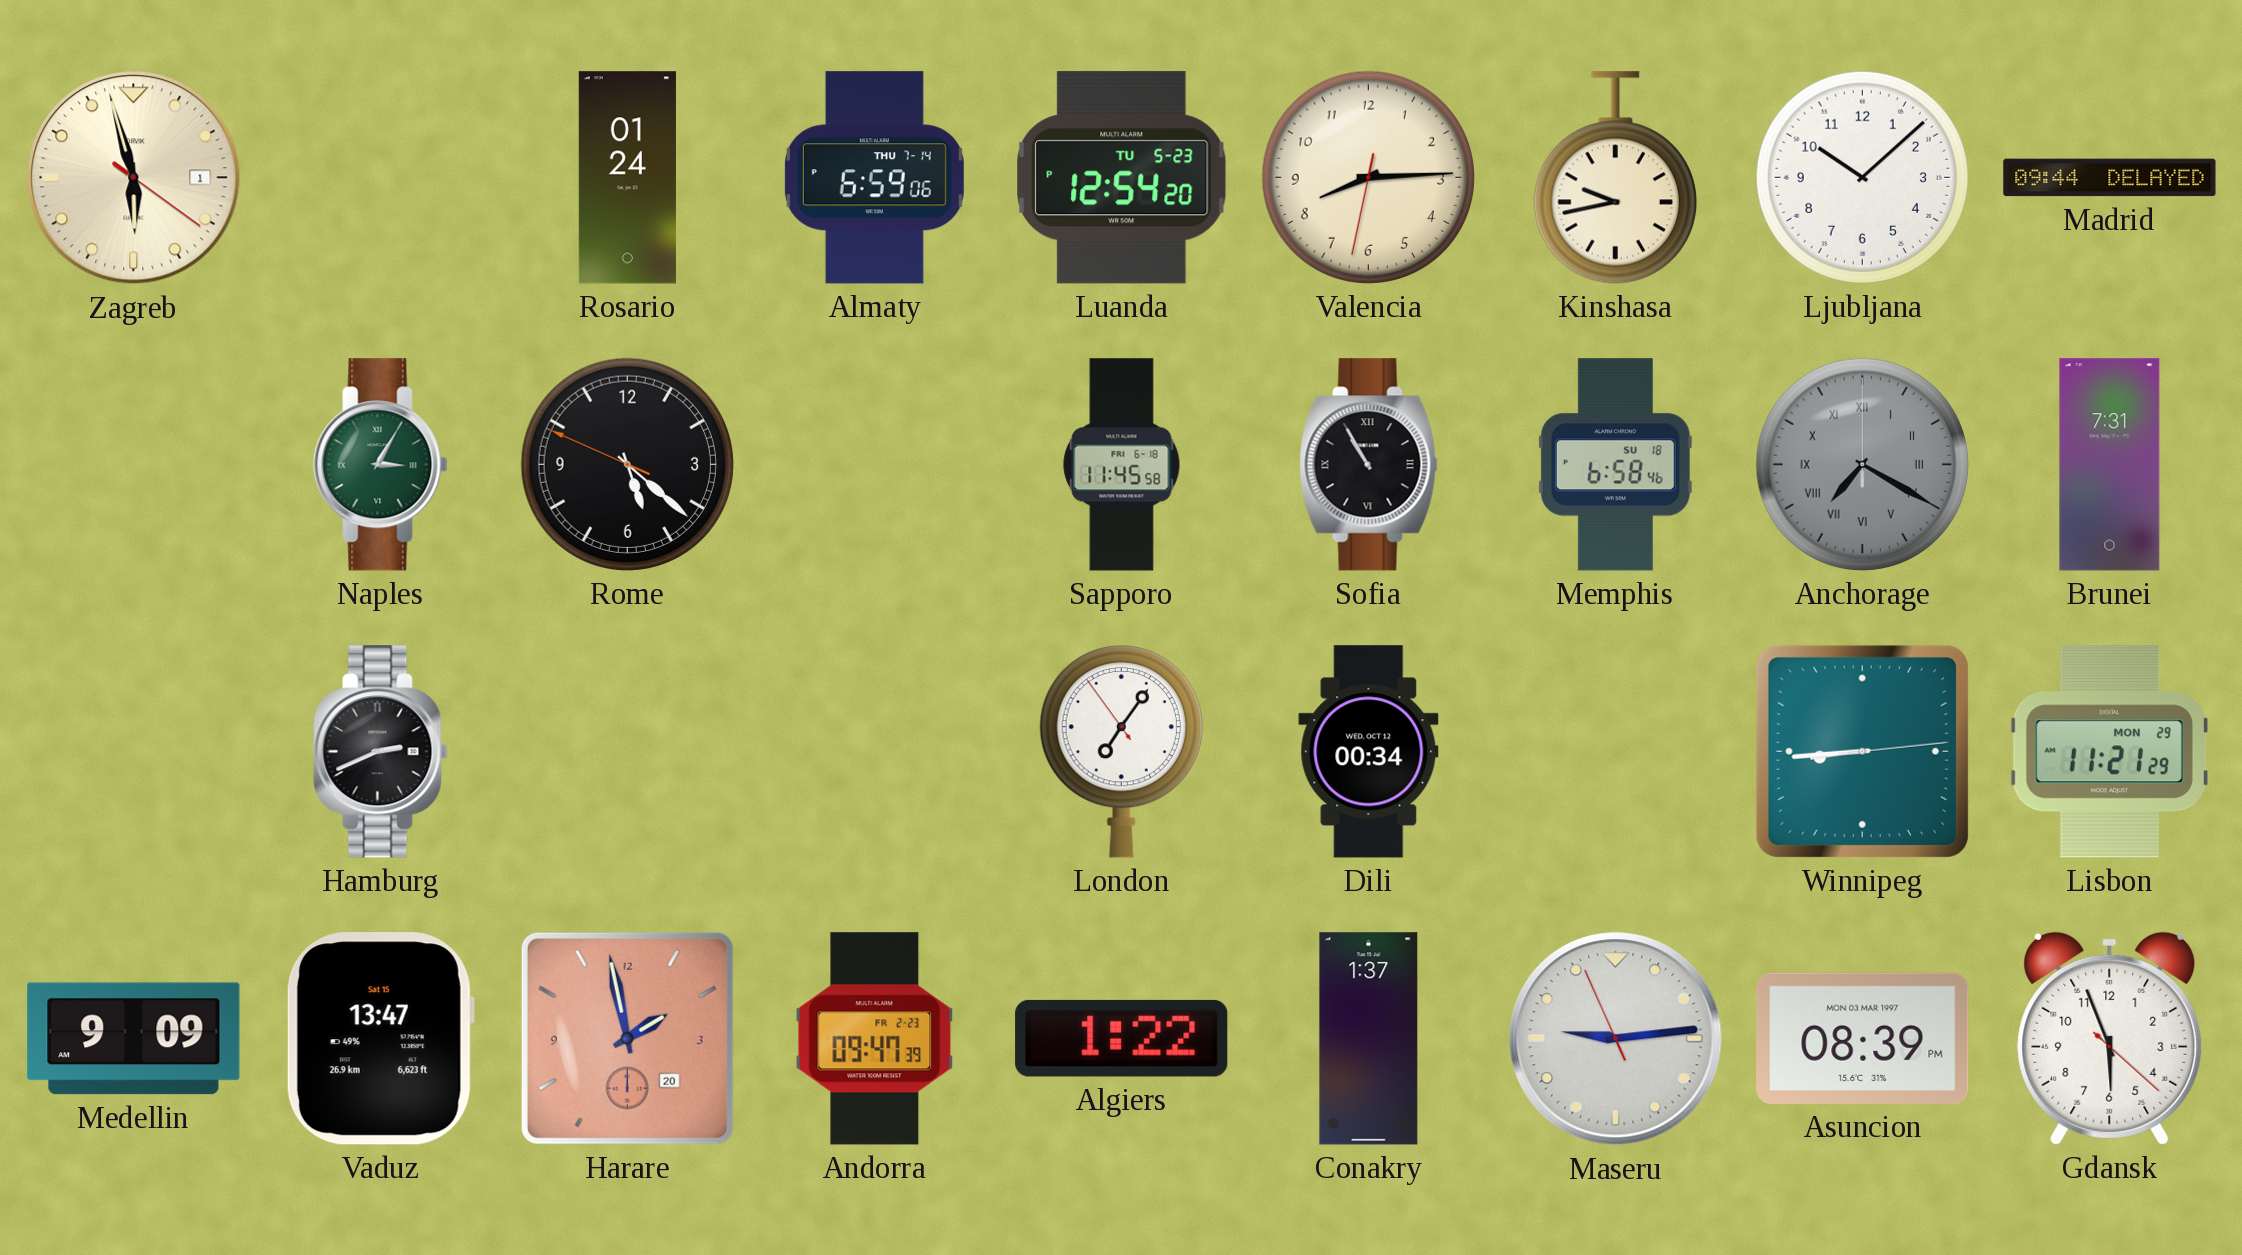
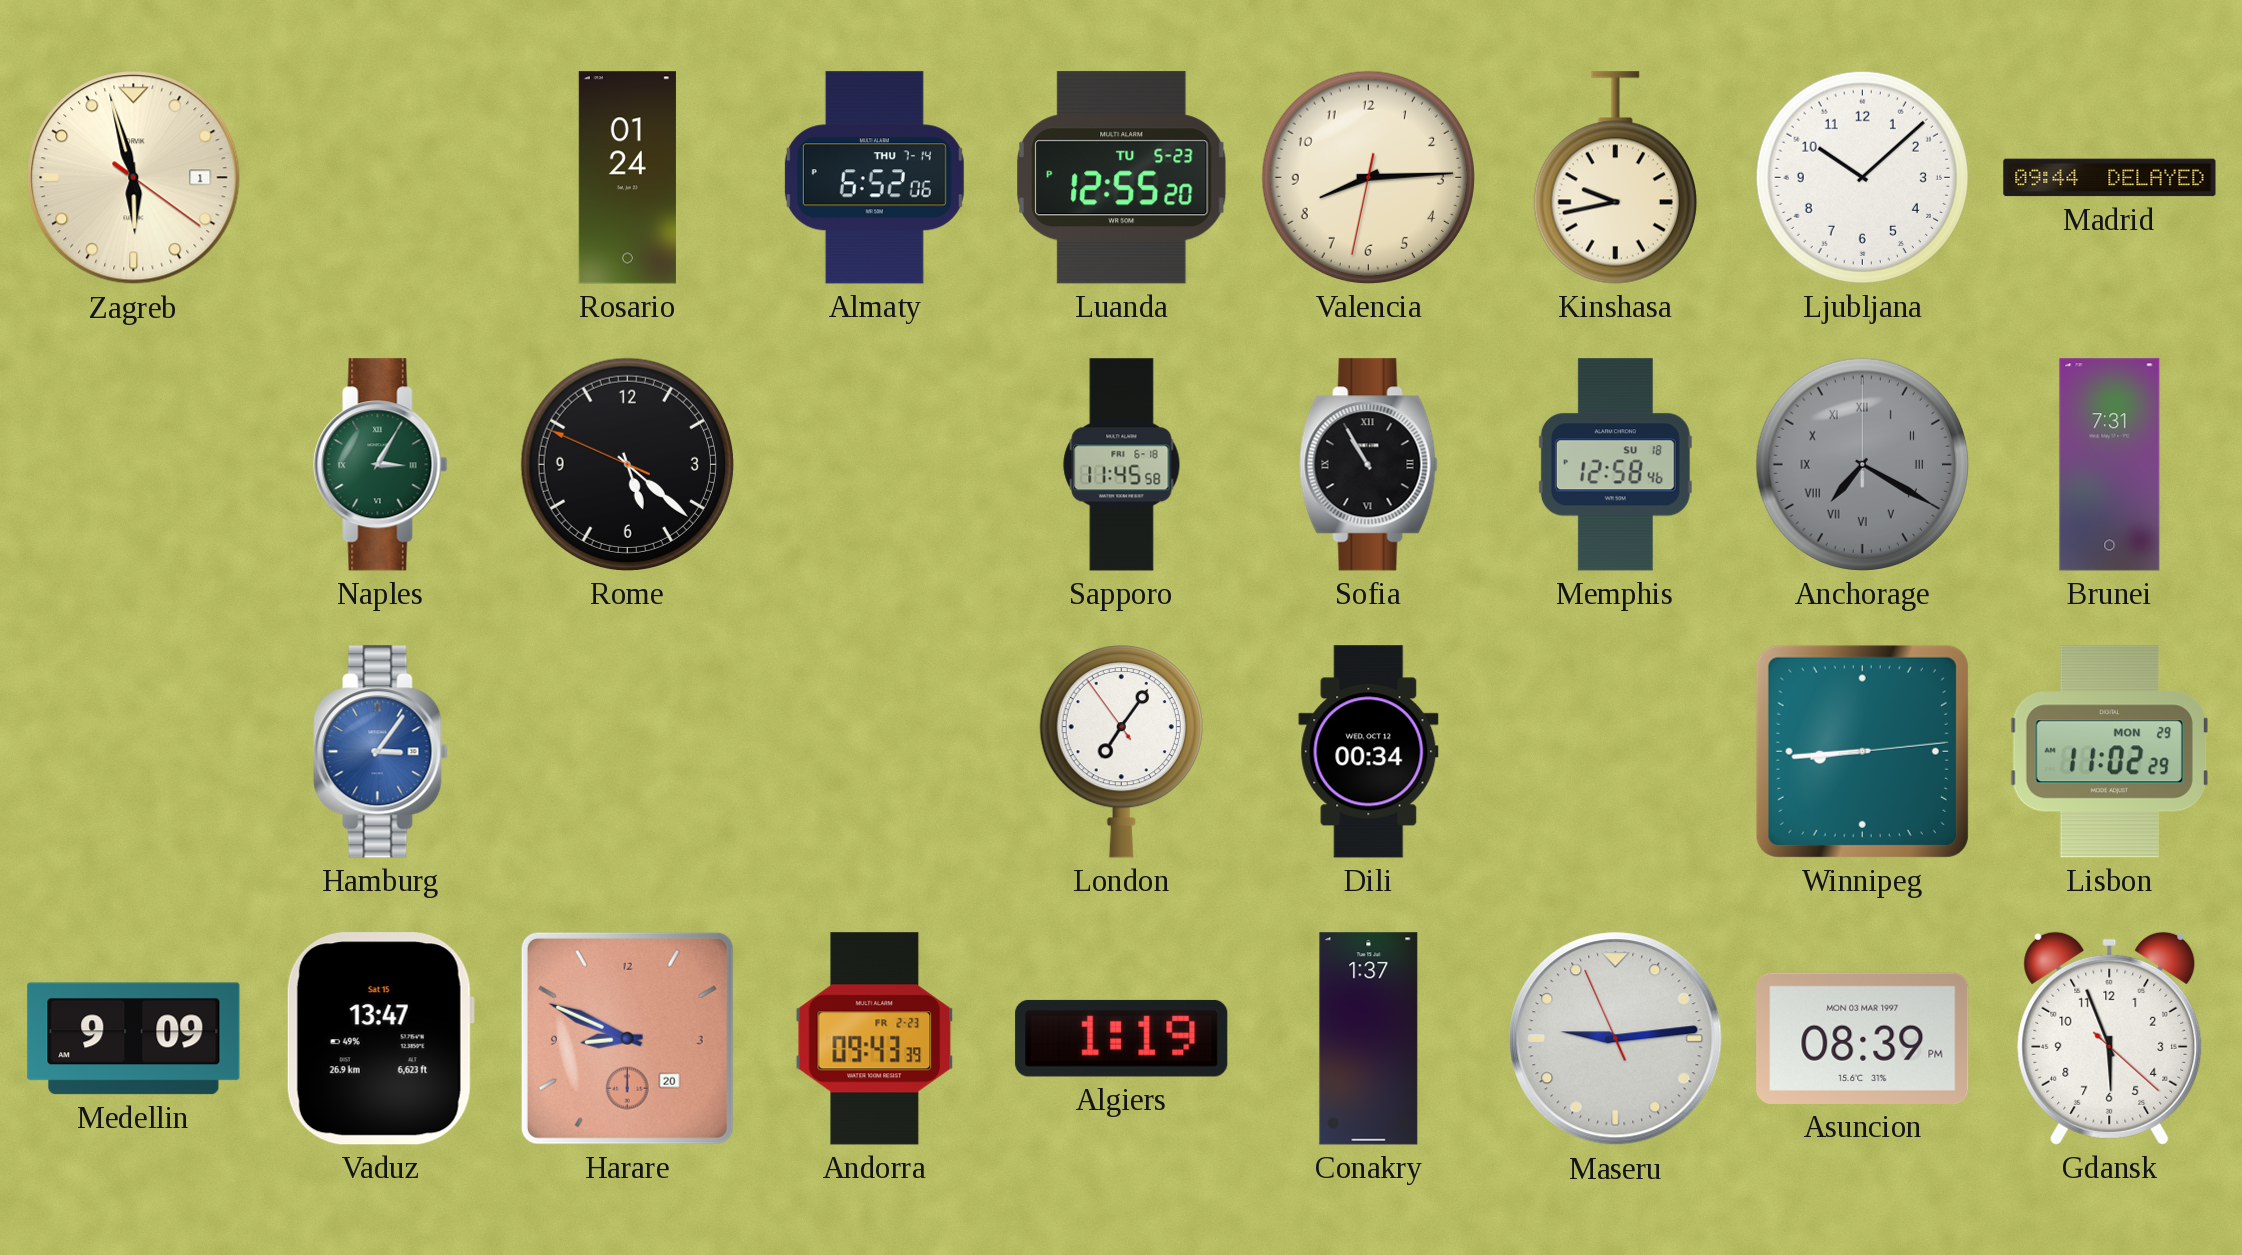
Almaty: 6:59 -> 6:52
Luanda: 12:54 -> 12:55
Memphis: 6:58 -> 12:58
Hamburg: 2:41 -> 3:06
Hamburg dial: black -> blue
Lisbon: 11:21 -> 11:02
Harare: 1:58 -> 8:49
Andorra: 09:47 -> 09:43
Algiers: 1:22 -> 1:19
